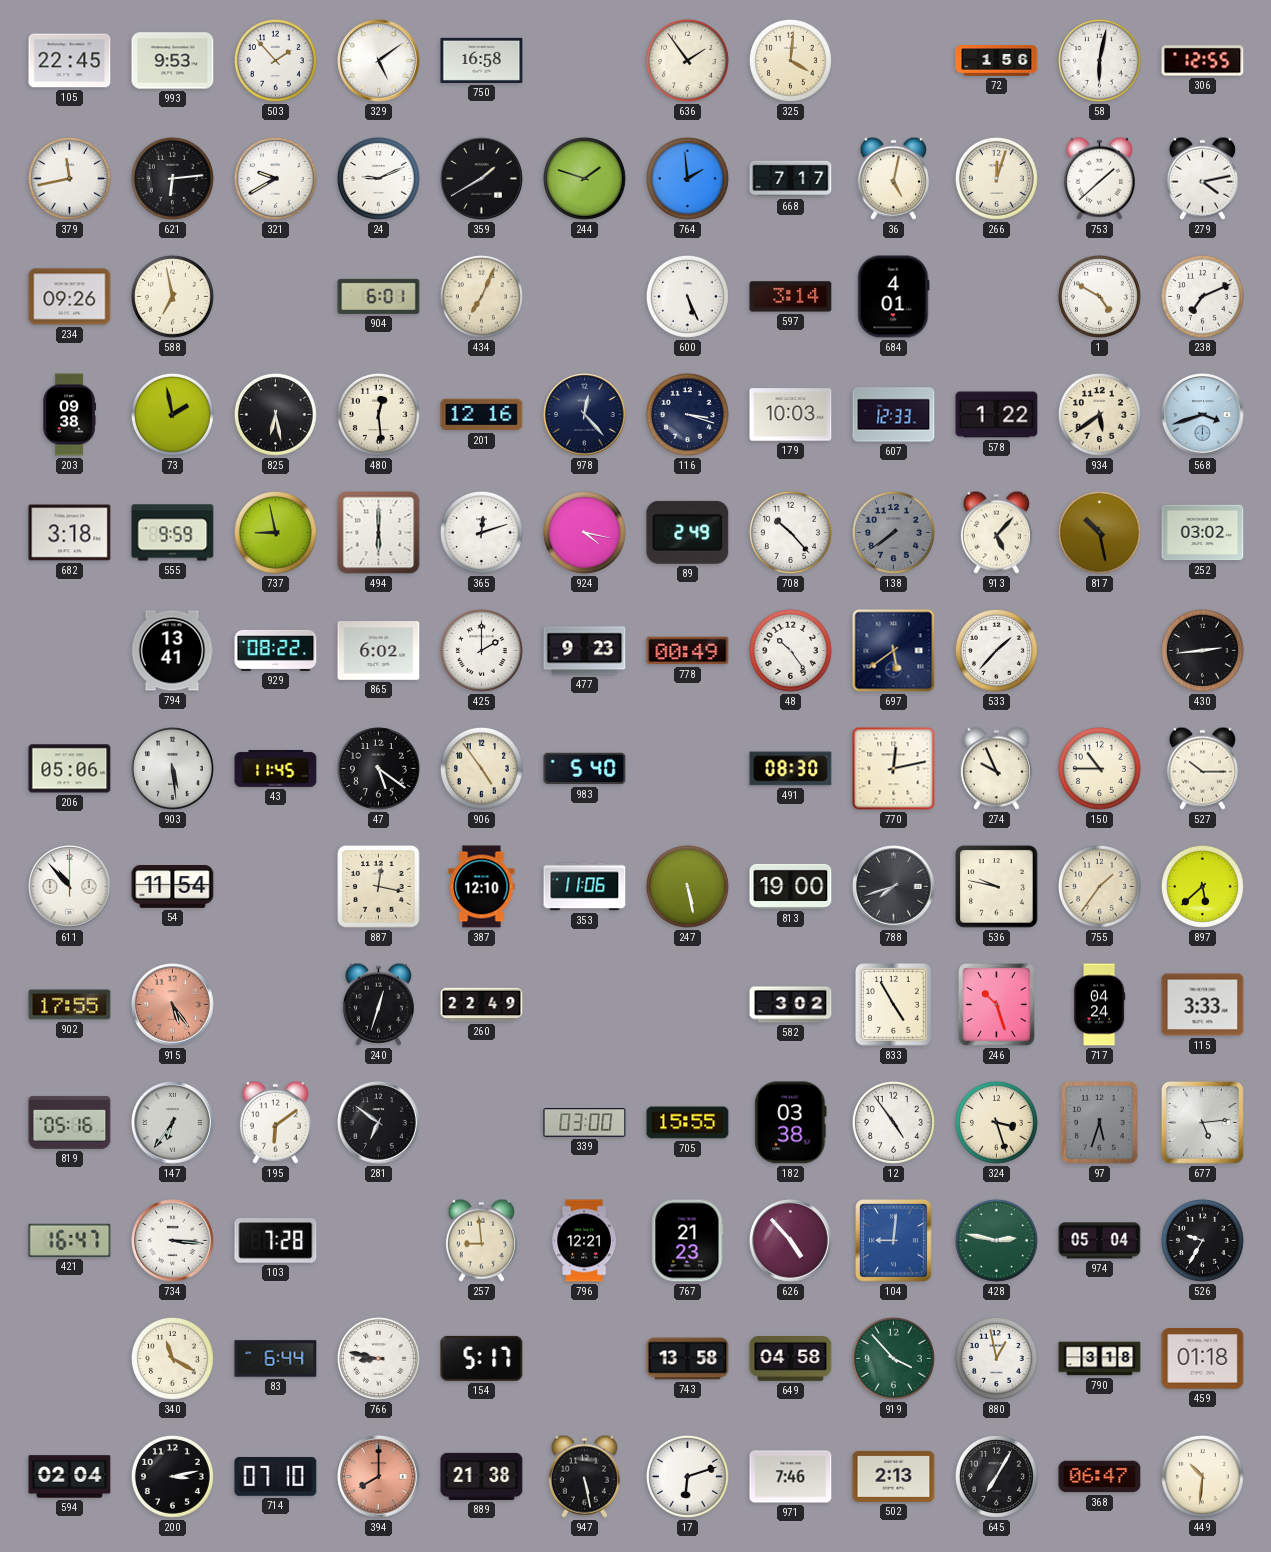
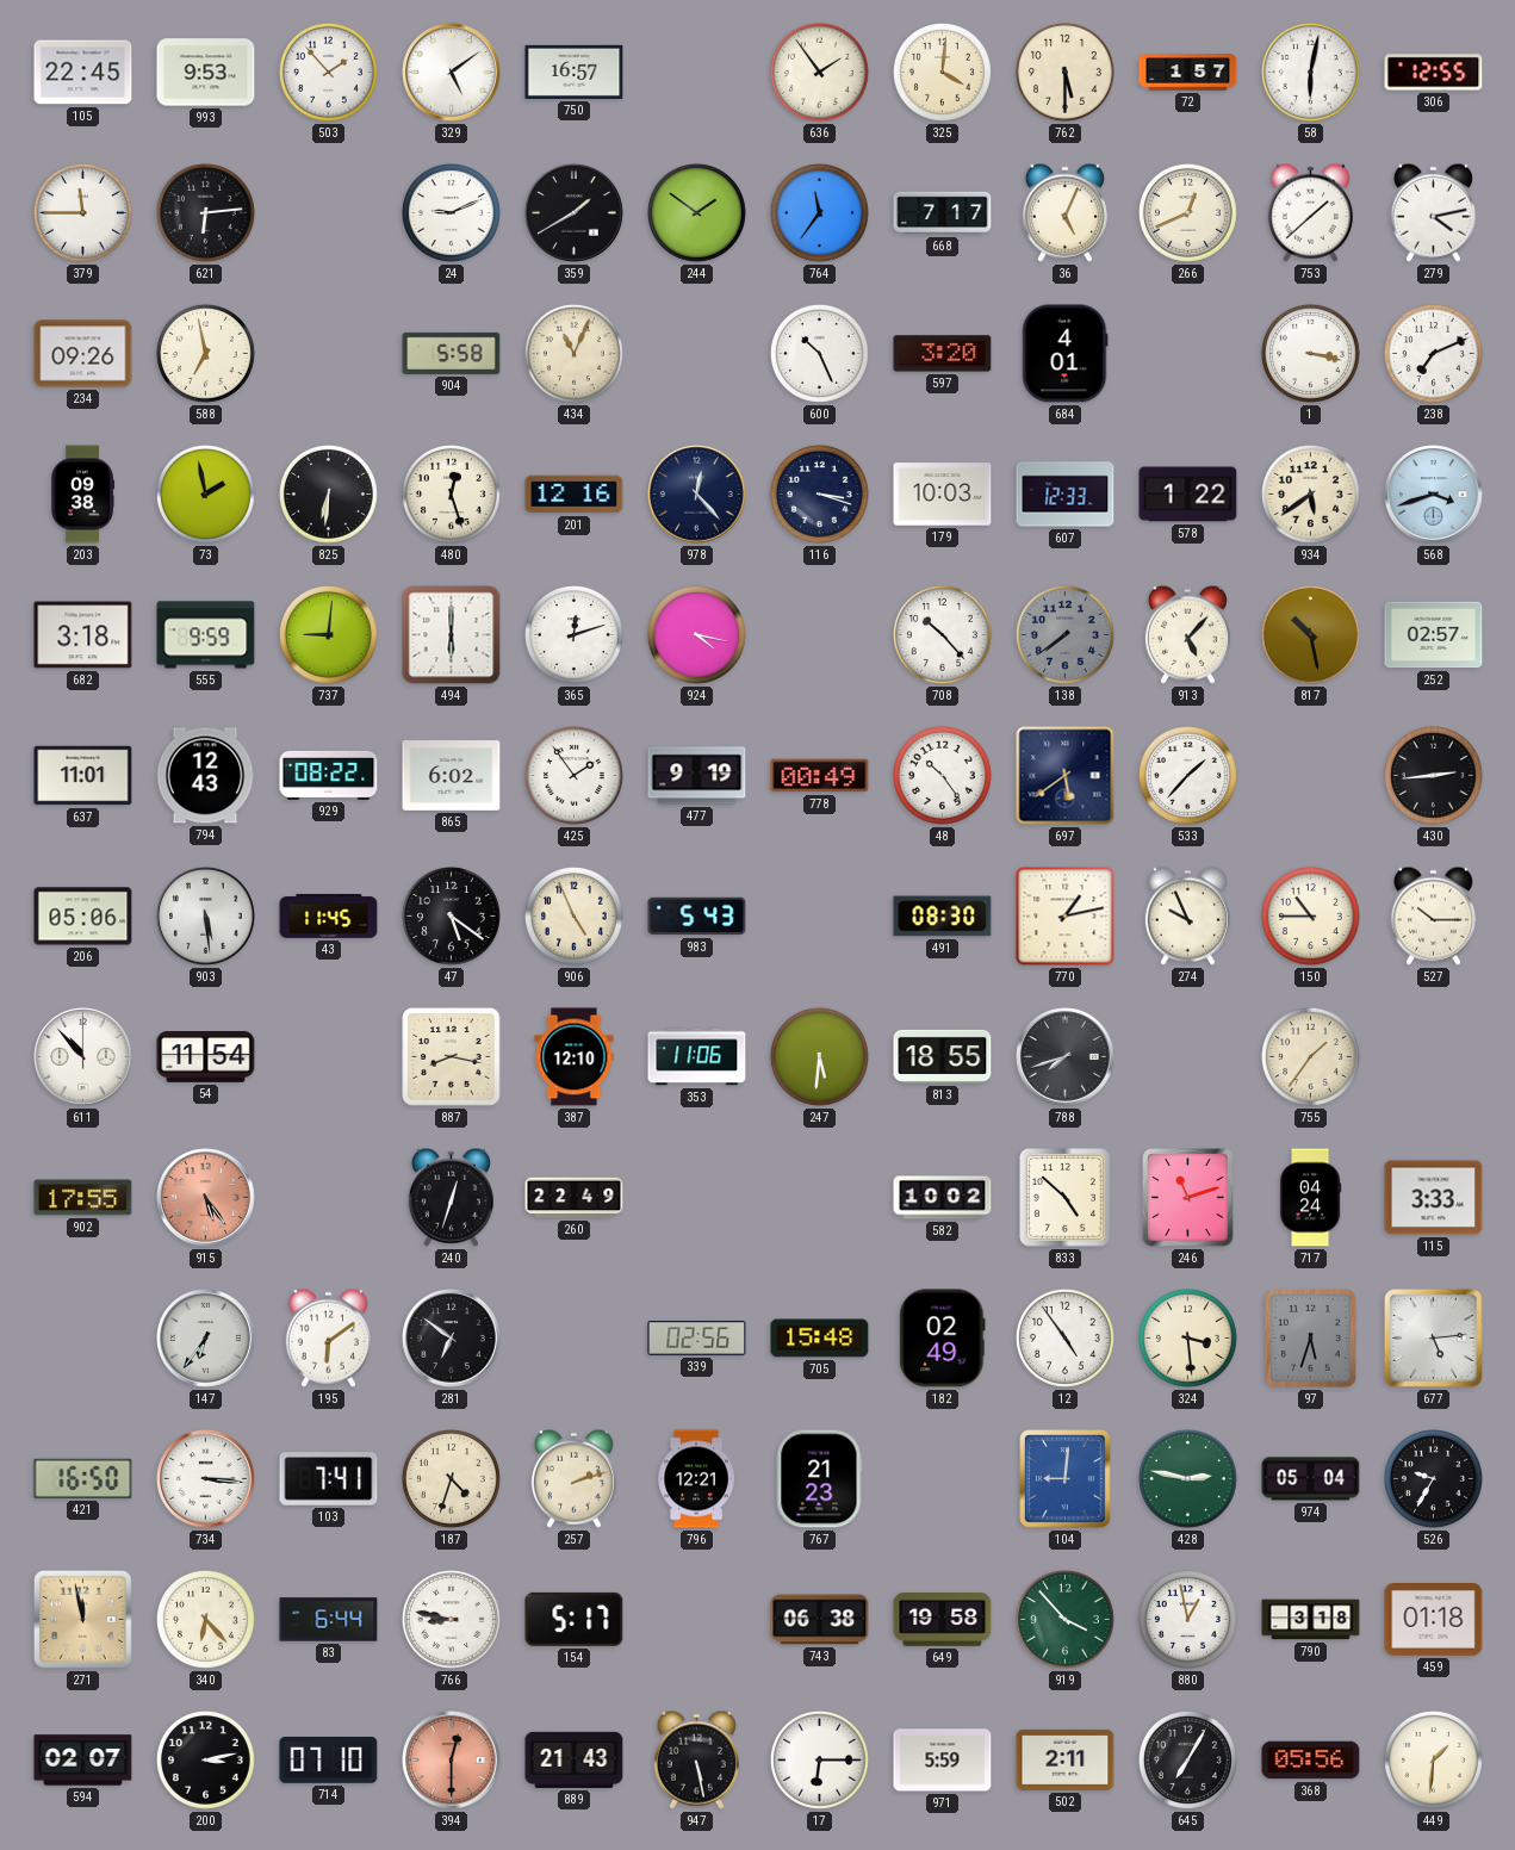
750: 16:58 -> 16:57
762: none -> 5:30
72: 1:56 -> 1:57
379: 11:43 -> 11:45
321: 9:40 -> none
244: 1:48 -> 1:51
764: 1:59 -> 11:36
36: 5:02 -> 5:04
266: 12:03 -> 12:41
904: 6:01 -> 5:58
434: 7:04 -> 11:04
600: 5:26 -> 10:26
597: 3:14 -> 3:20
1: 4:50 -> 3:17
825: 6:28 -> 6:31
480: 12:29 -> 12:27
737: 8:58 -> 9:01
89: 2:49 -> none
252: 03:02 -> 02:57
637: none -> 11:01
794: 13:41 -> 12:43
425: 2:00 -> 1:54
477: 9:23 -> 9:19
906: 4:54 -> 4:56
983: 5:40 -> 5:43
770: 12:13 -> 1:13
887: 12:17 -> 8:17
247: 5:28 -> 5:31
813: 19:00 -> 18:55
536: 9:47 -> none
897: 5:38 -> none
582: 3:02 -> 10:02
833: 4:55 -> 4:52
246: 10:27 -> 11:12
819: 05:16 -> none
339: 03:00 -> 02:56
705: 15:55 -> 15:48
182: 03:38 -> 02:49
324: 3:27 -> 3:29
421: 16:47 -> 16:50
103: 7:28 -> 7:41
187: none -> 4:33
257: 8:59 -> 2:12
626: 4:53 -> none
271: none -> 11:58
340: 11:20 -> 6:23
743: 13:58 -> 06:38
649: 04:58 -> 19:58
594: 02:04 -> 02:07
394: 8:00 -> 12:30
889: 21:38 -> 21:43
17: 6:12 -> 6:15
971: 7:46 -> 5:59
502: 2:13 -> 2:11
368: 06:47 -> 05:56
449: 10:31 -> 1:31
